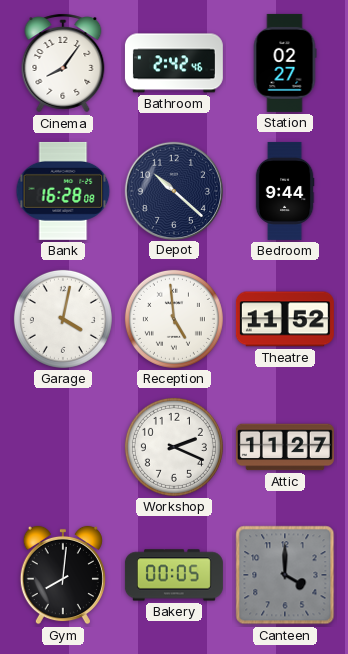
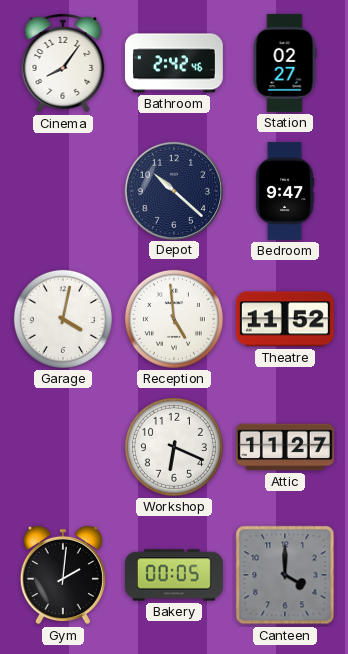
Bank: 16:28 -> none
Bedroom: 9:44 -> 9:47
Workshop: 2:19 -> 6:19
Gym: 8:01 -> 2:01
